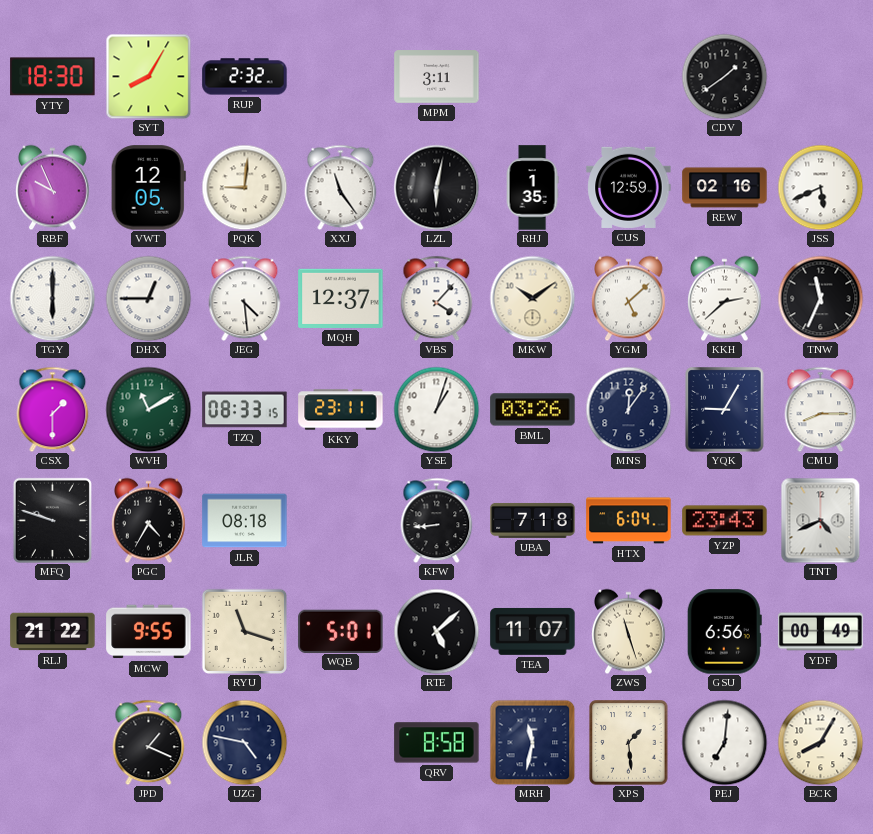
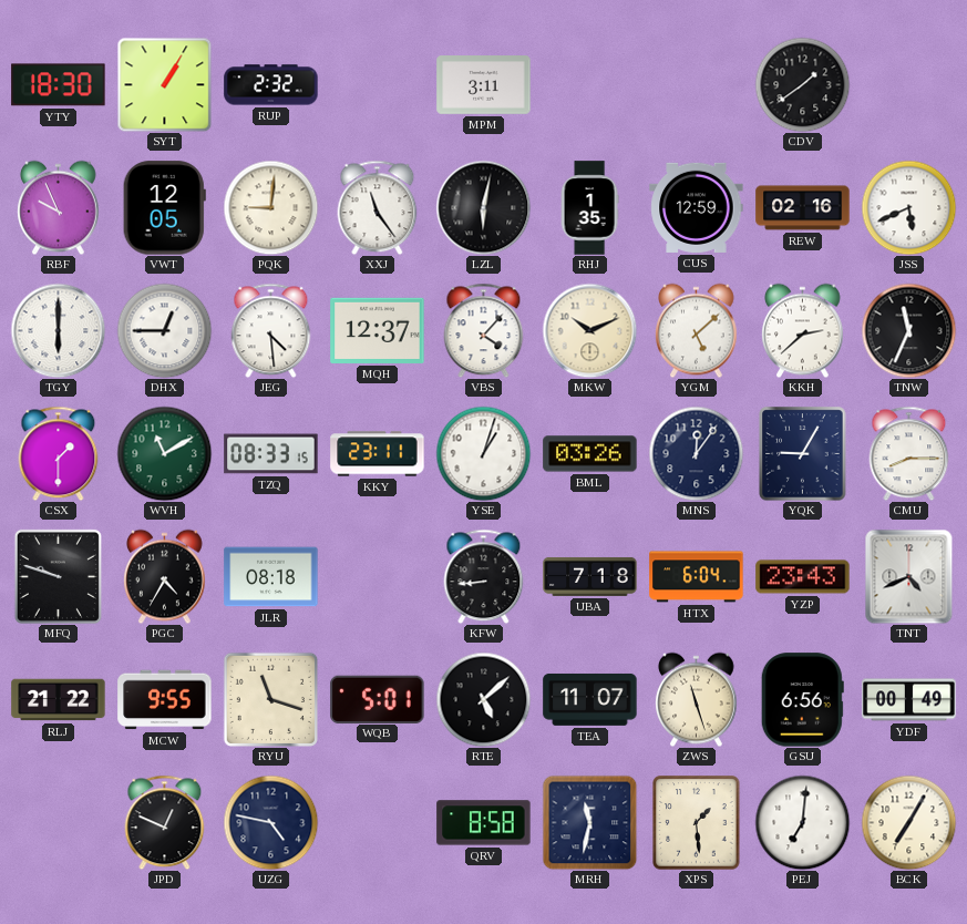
SYT: 8:05 -> 1:05
MKW: 10:09 -> 10:11
JPD: 1:19 -> 12:49
BCK: 8:05 -> 7:05
